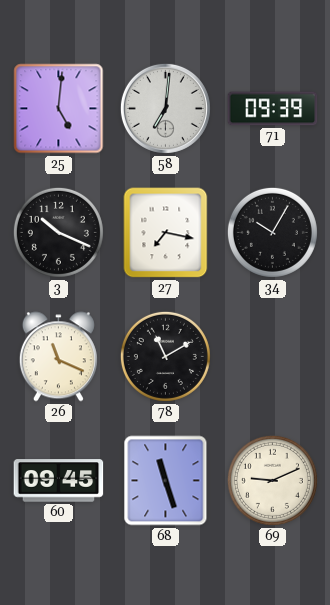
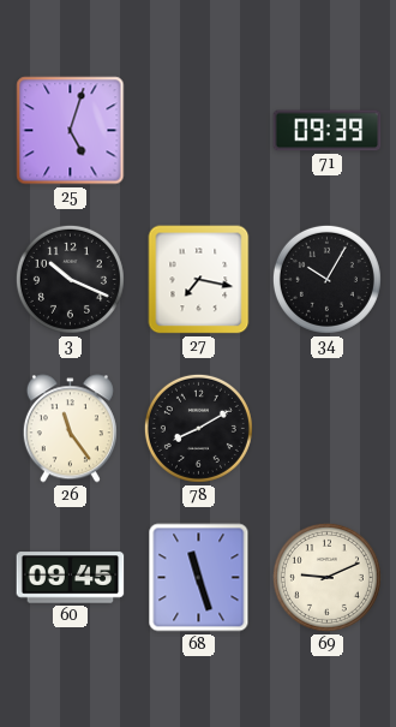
25: 5:01 -> 5:03
58: 7:01 -> none
26: 11:19 -> 11:24
78: 11:10 -> 8:10
